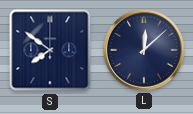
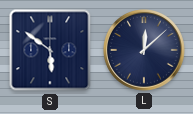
S: 7:51 -> 5:51
